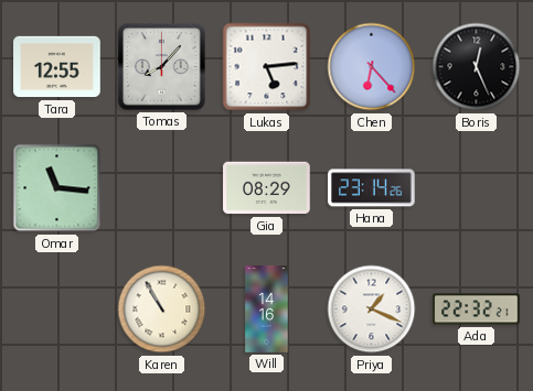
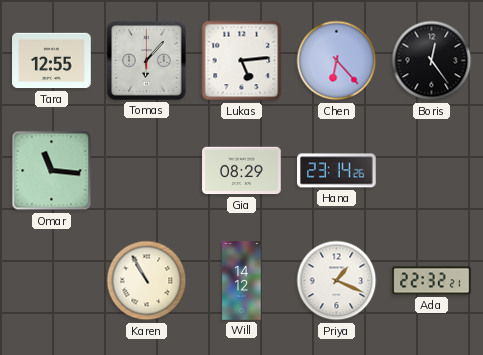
Tomas: 8:07 -> 6:07
Boris: 12:26 -> 12:24
Will: 14:16 -> 14:12
